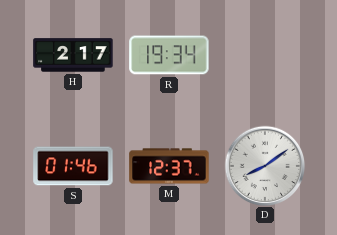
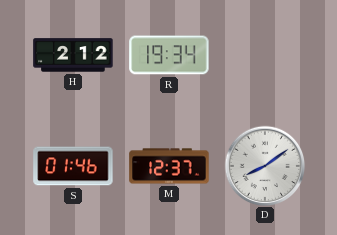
H: 2:17 -> 2:12
